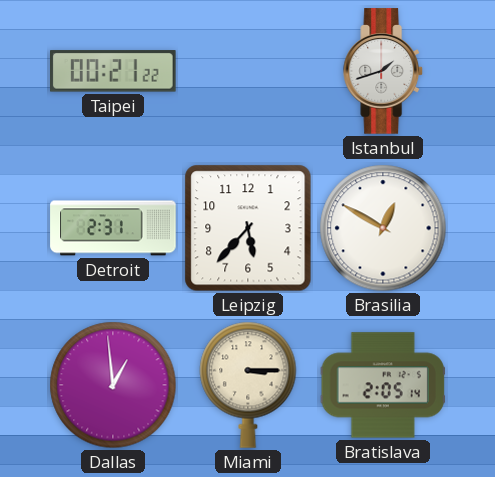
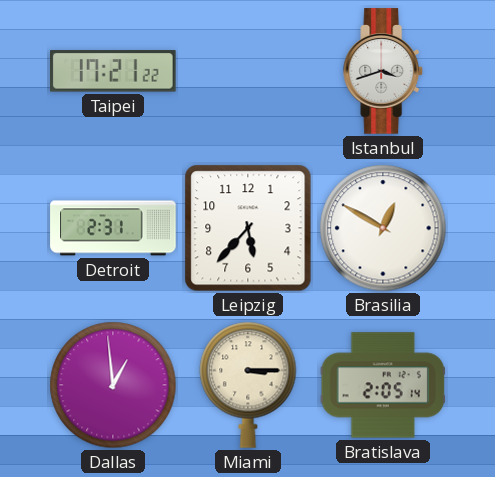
Taipei: 00:21 -> 17:21
Istanbul: 1:42 -> 3:42
